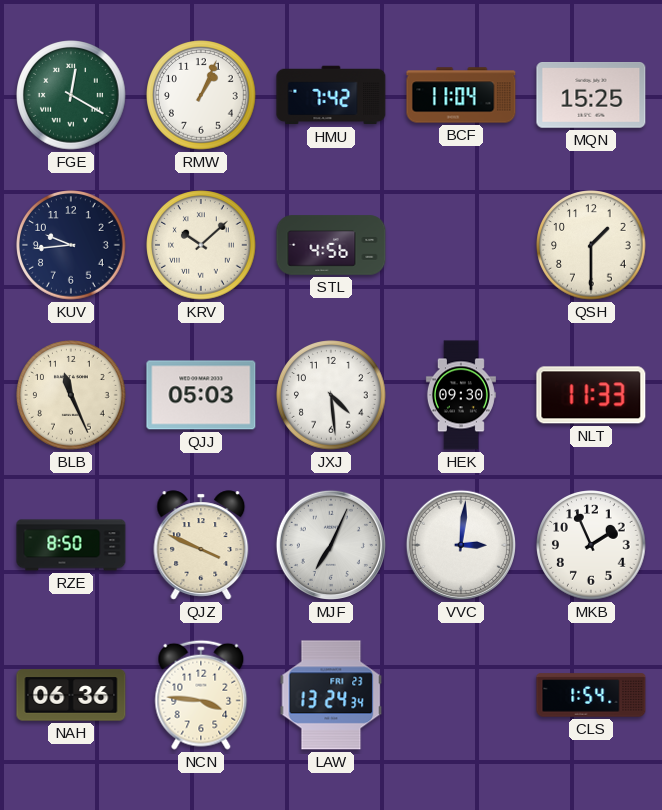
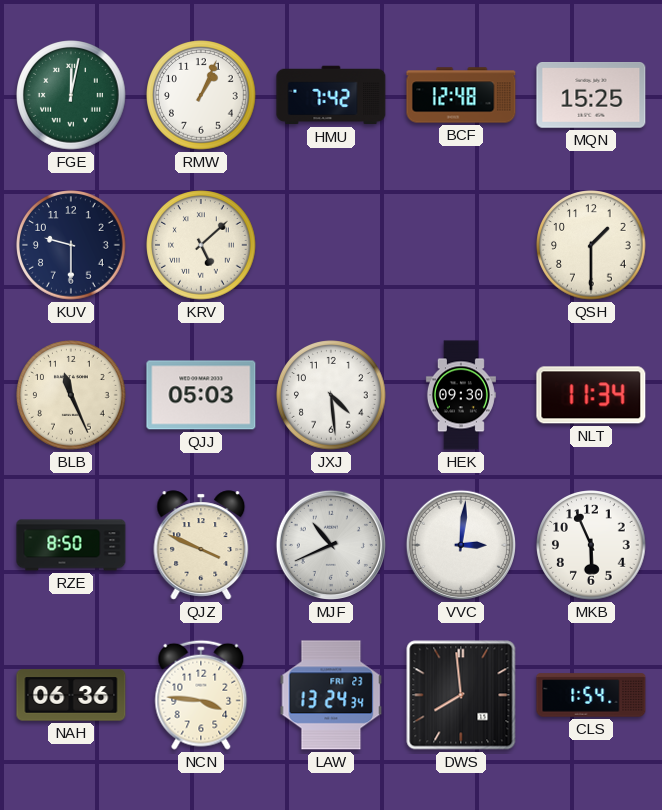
FGE: 12:20 -> 12:02
BCF: 11:04 -> 12:48
KUV: 9:44 -> 9:30
KRV: 10:08 -> 5:08
STL: 4:56 -> none
NLT: 11:33 -> 11:34
MJF: 7:04 -> 10:41
MKB: 1:56 -> 5:56
DWS: none -> 7:59
